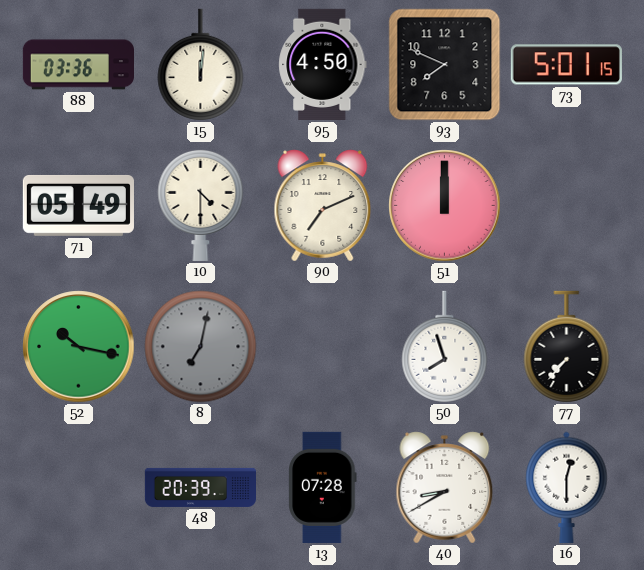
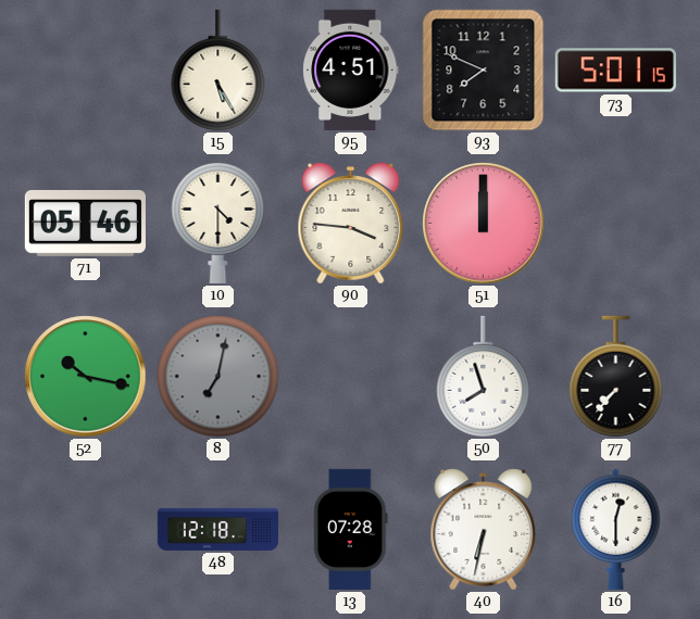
88: 03:36 -> none
15: 12:01 -> 5:25
95: 4:50 -> 4:51
71: 05:49 -> 05:46
90: 7:11 -> 3:46
48: 20:39 -> 12:18
40: 8:40 -> 6:32
